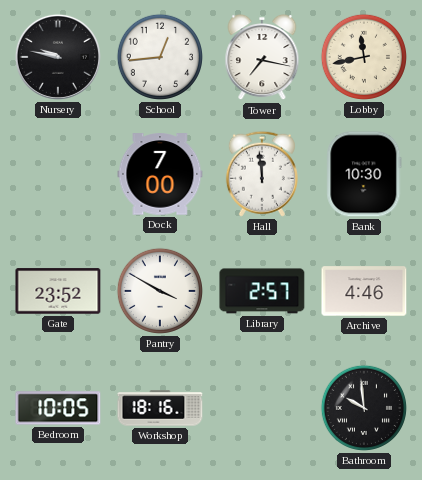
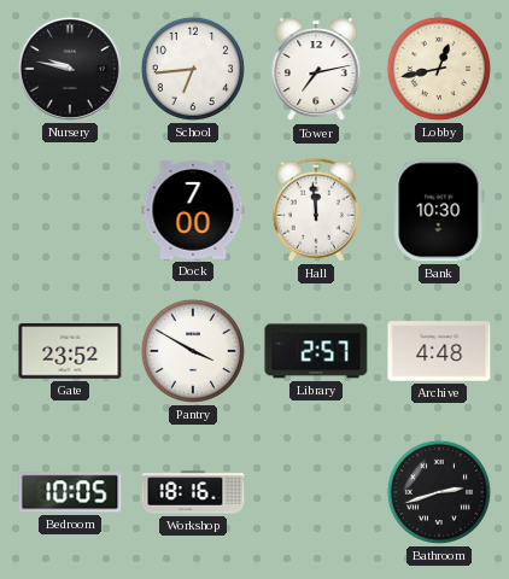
School: 12:44 -> 6:44
Tower: 7:17 -> 7:13
Lobby: 11:43 -> 12:43
Archive: 4:46 -> 4:48
Bathroom: 9:59 -> 2:42
